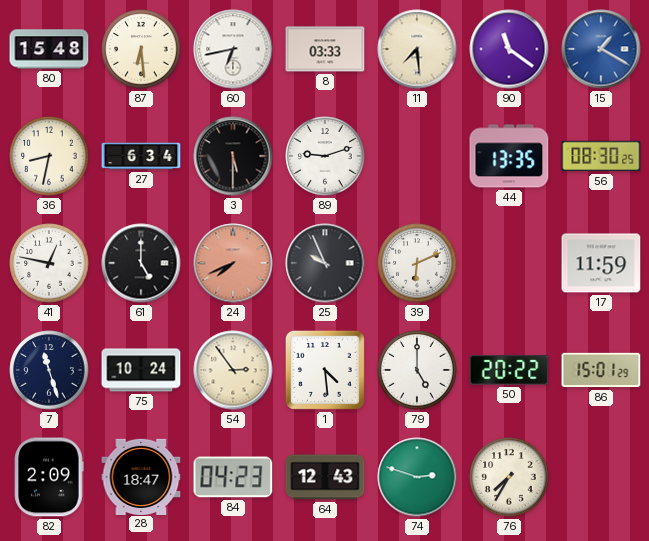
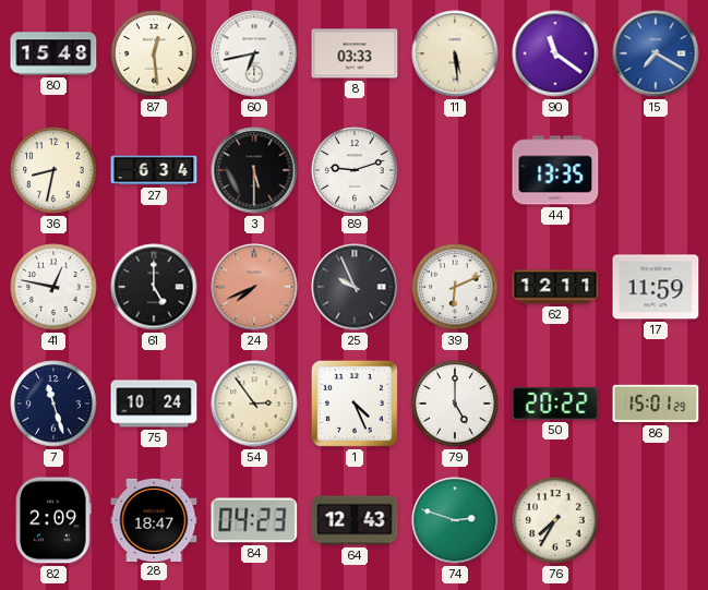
87: 6:29 -> 12:29
11: 7:29 -> 5:29
15: 1:20 -> 7:20
56: 08:30 -> none
62: none -> 12:11
1: 4:29 -> 4:26
